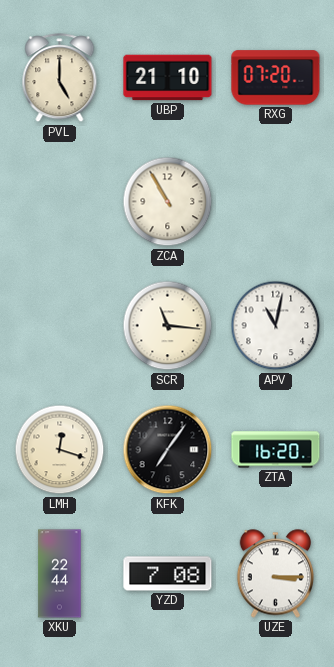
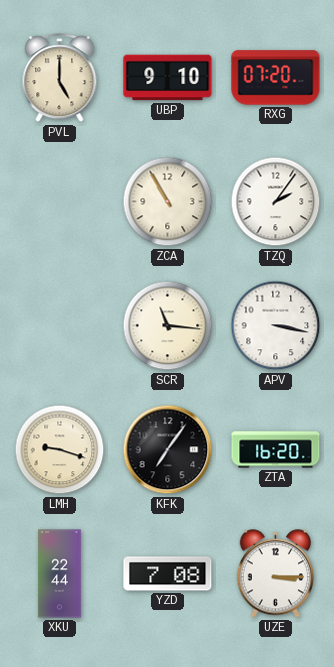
UBP: 21:10 -> 9:10
TZQ: none -> 2:06
APV: 11:02 -> 3:17
LMH: 12:18 -> 9:18
